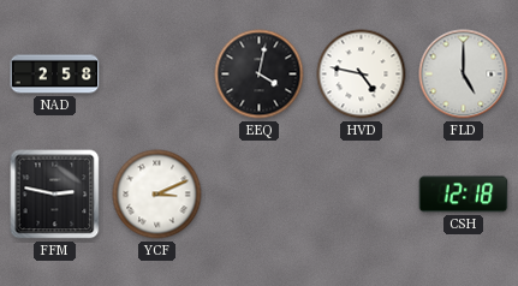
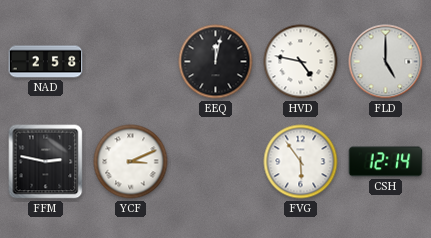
EEQ: 4:02 -> 12:02
FVG: none -> 5:54
CSH: 12:18 -> 12:14
